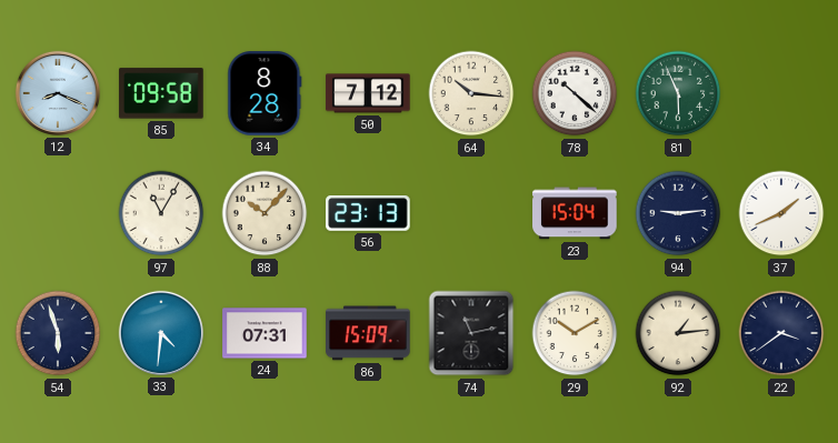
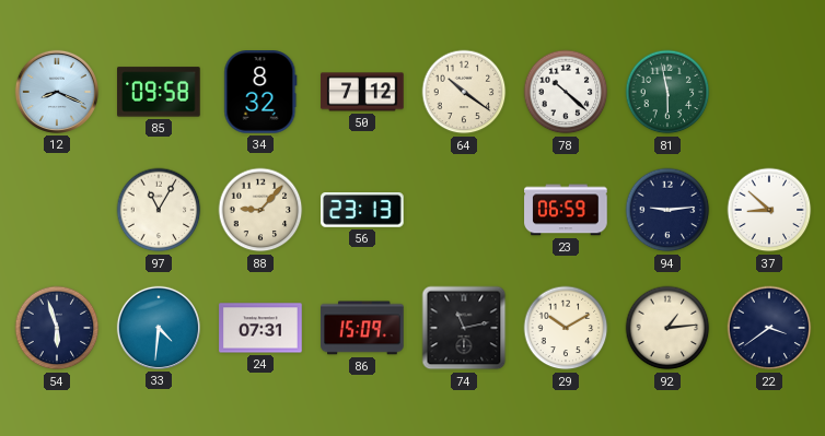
34: 8:28 -> 8:32
64: 10:16 -> 10:21
81: 5:56 -> 5:58
88: 10:07 -> 9:07
23: 15:04 -> 06:59
37: 1:41 -> 8:52
